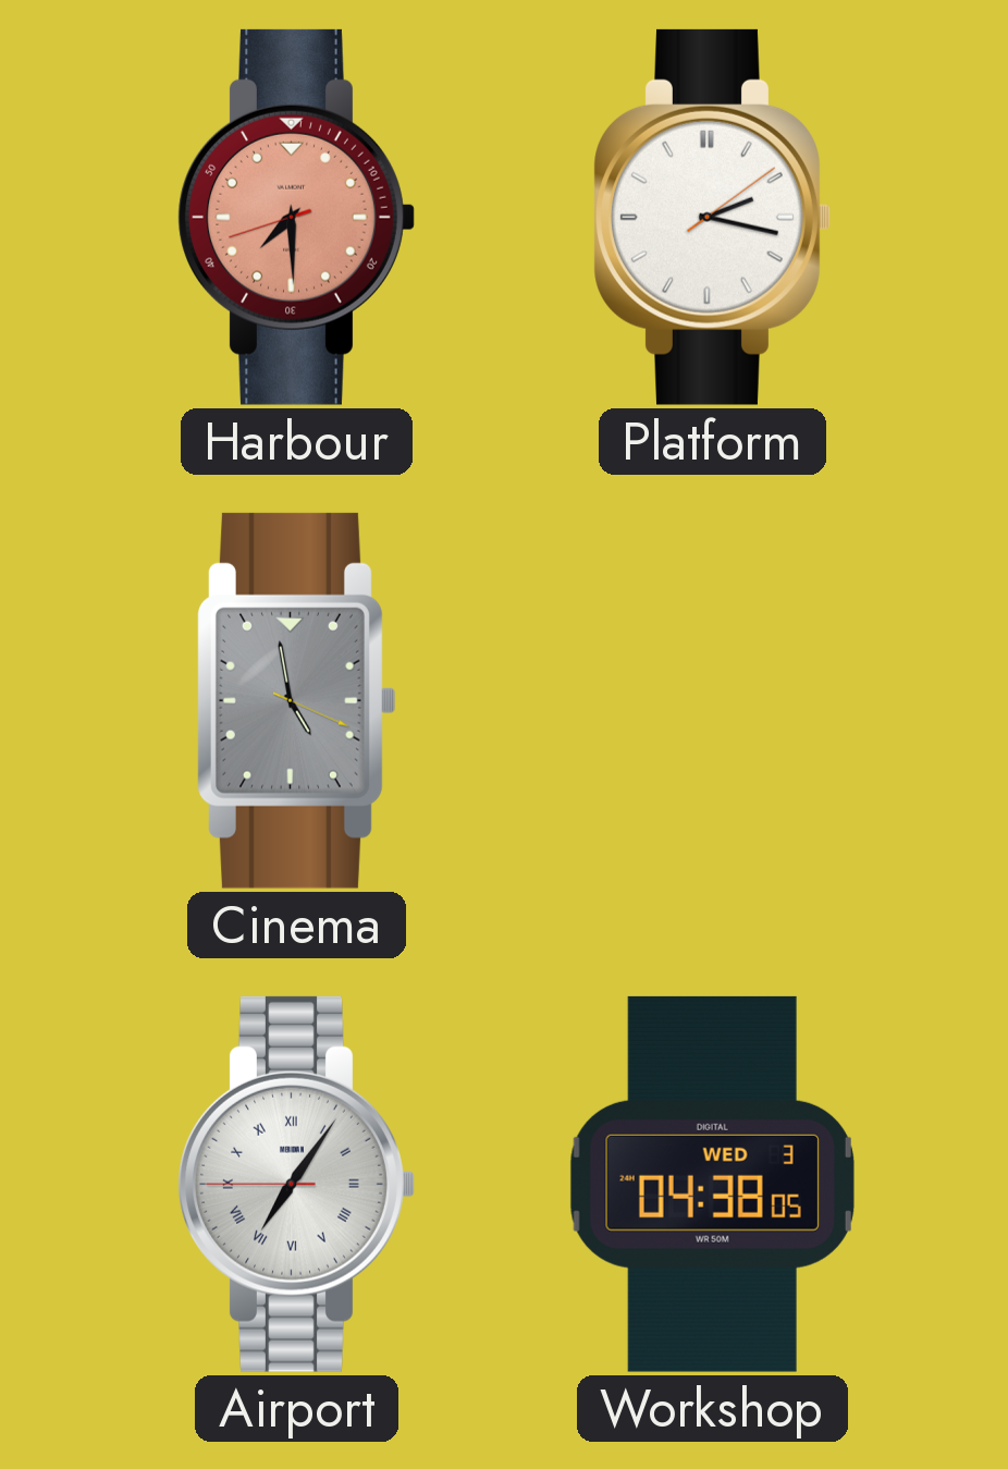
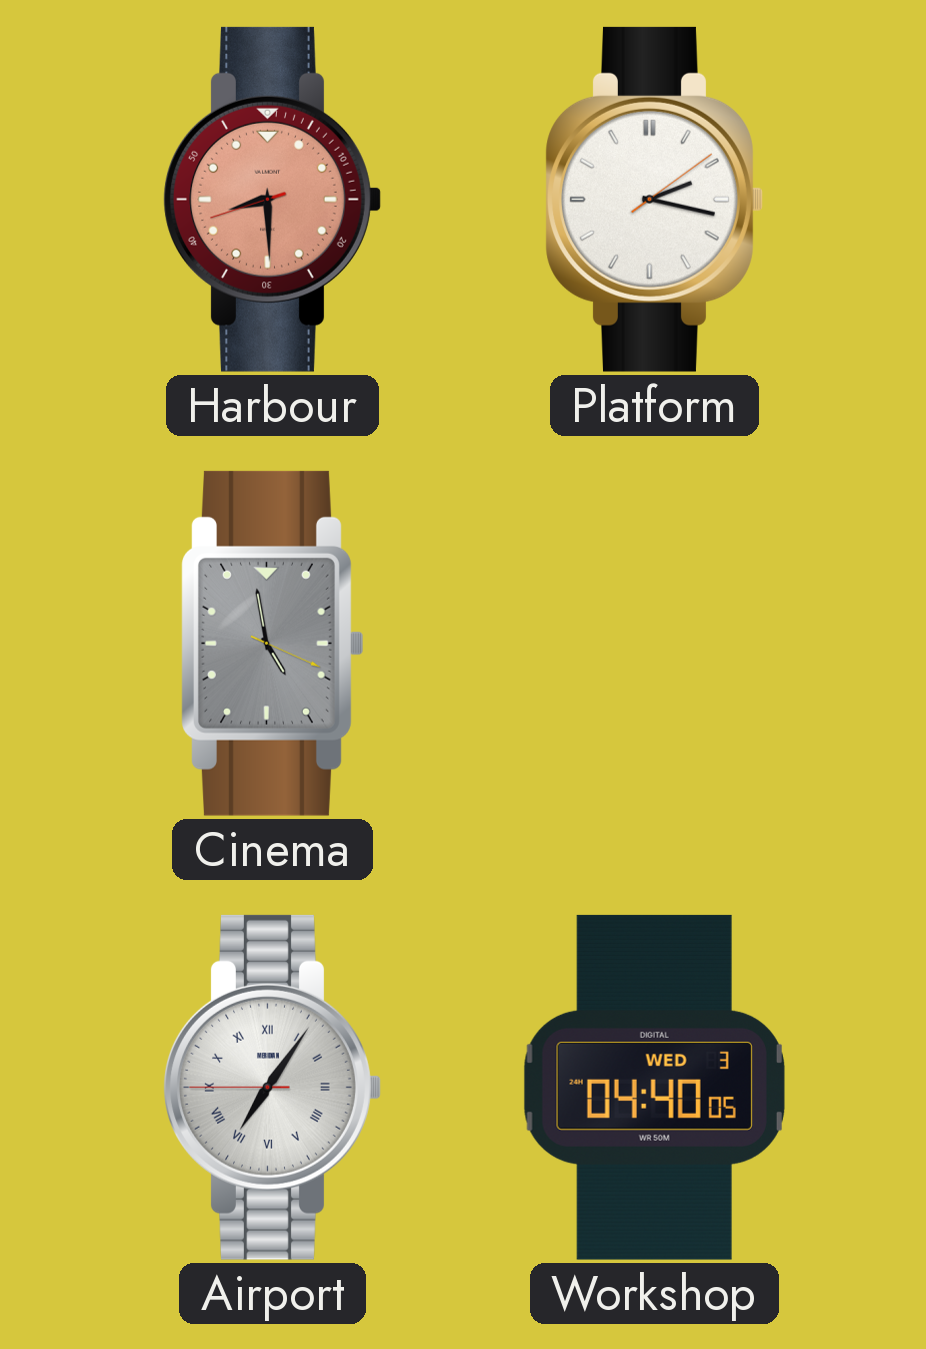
Harbour: 7:29 -> 8:29
Workshop: 04:38 -> 04:40
